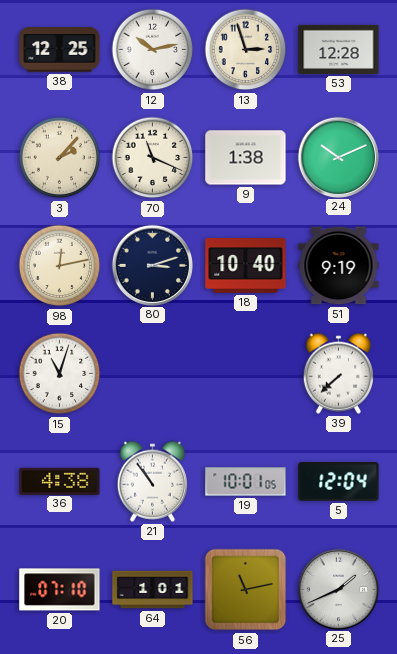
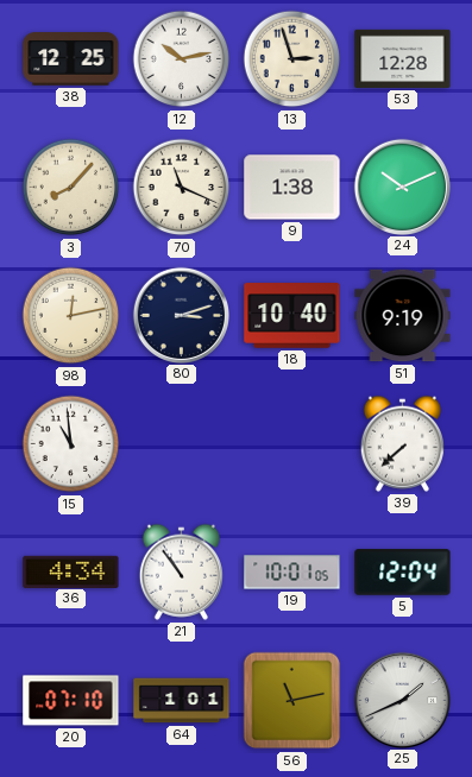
3: 2:07 -> 8:07
15: 11:03 -> 10:59
36: 4:38 -> 4:34
